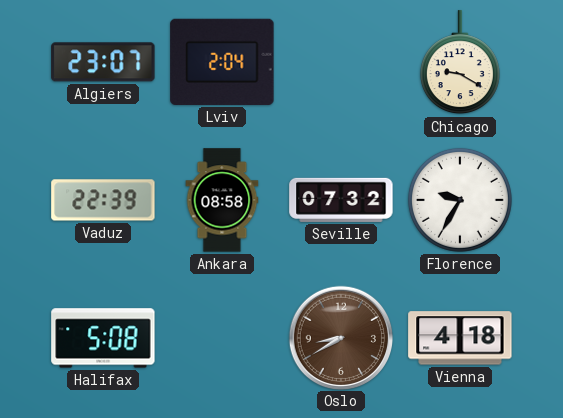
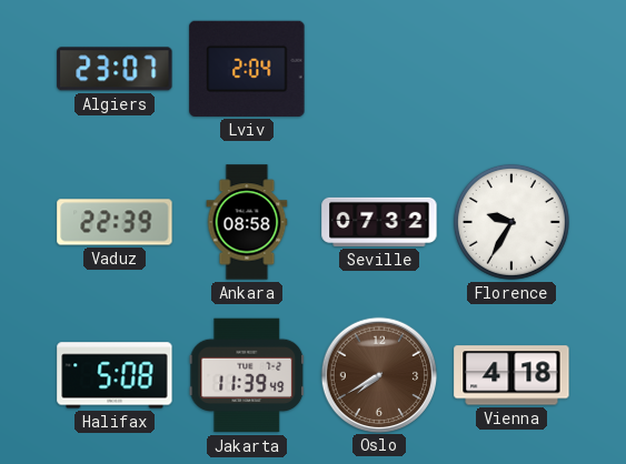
Chicago: 9:20 -> none
Jakarta: none -> 11:39
Oslo: 8:40 -> 7:40
